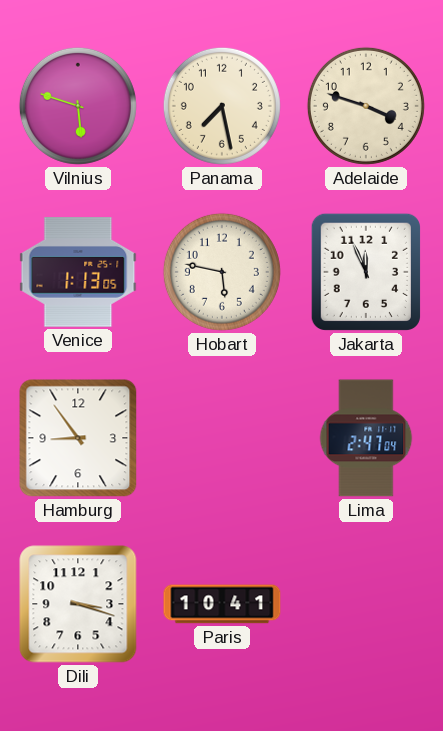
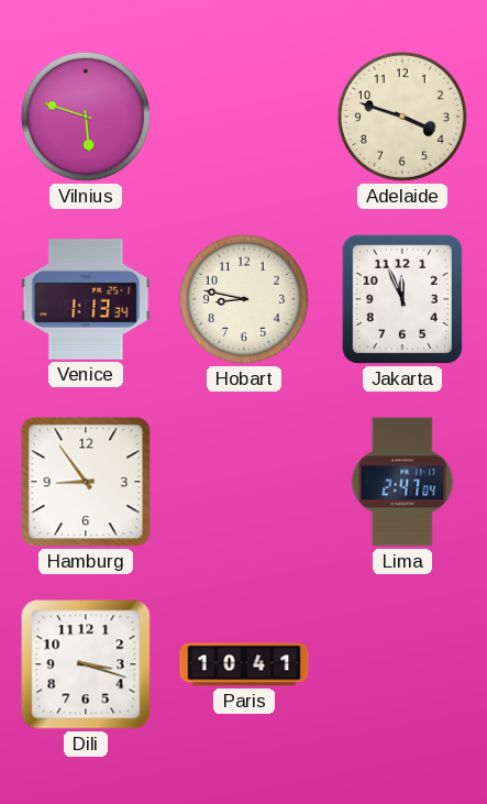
Panama: 7:28 -> none
Venice: 1:13:05 -> 1:13:34
Hobart: 5:47 -> 8:47
